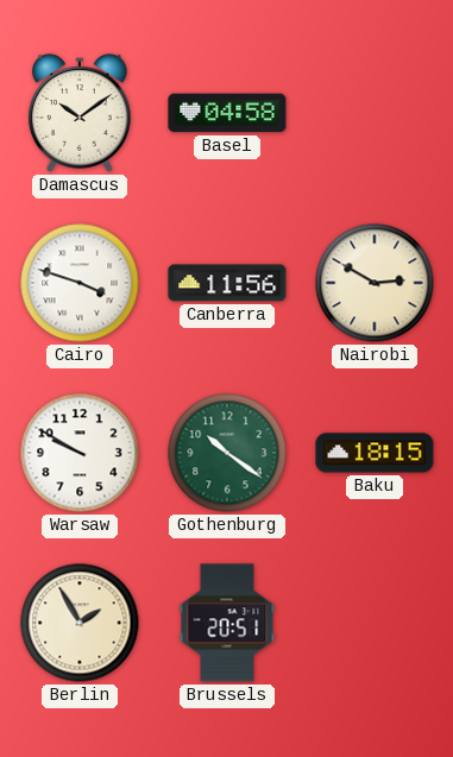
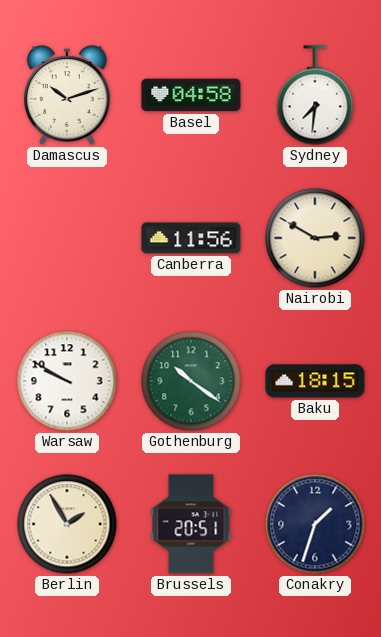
Damascus: 10:09 -> 10:12
Sydney: none -> 7:31
Cairo: 3:48 -> none
Conakry: none -> 1:33
